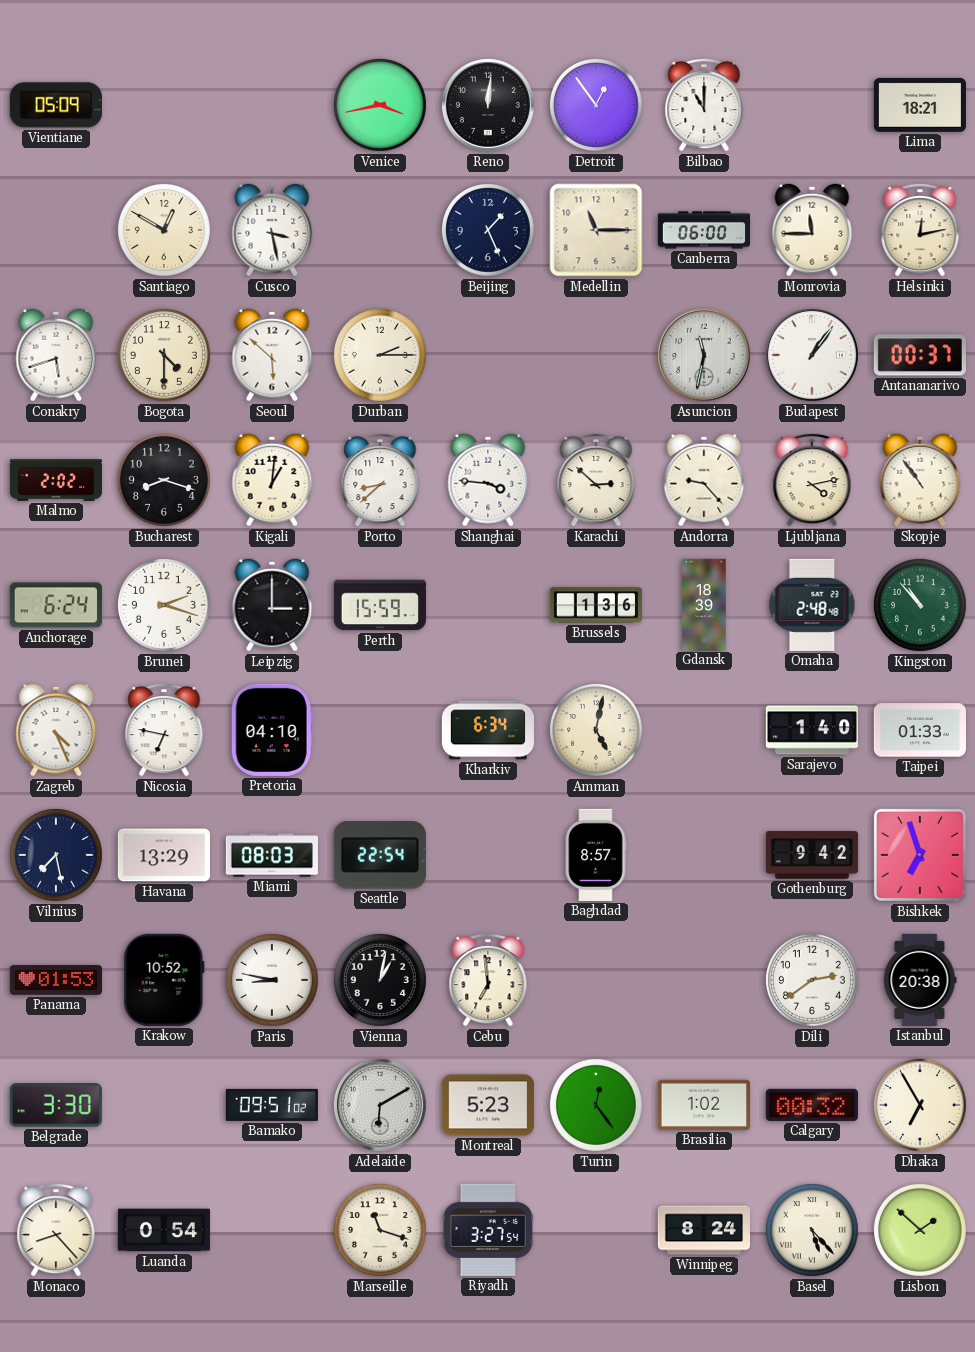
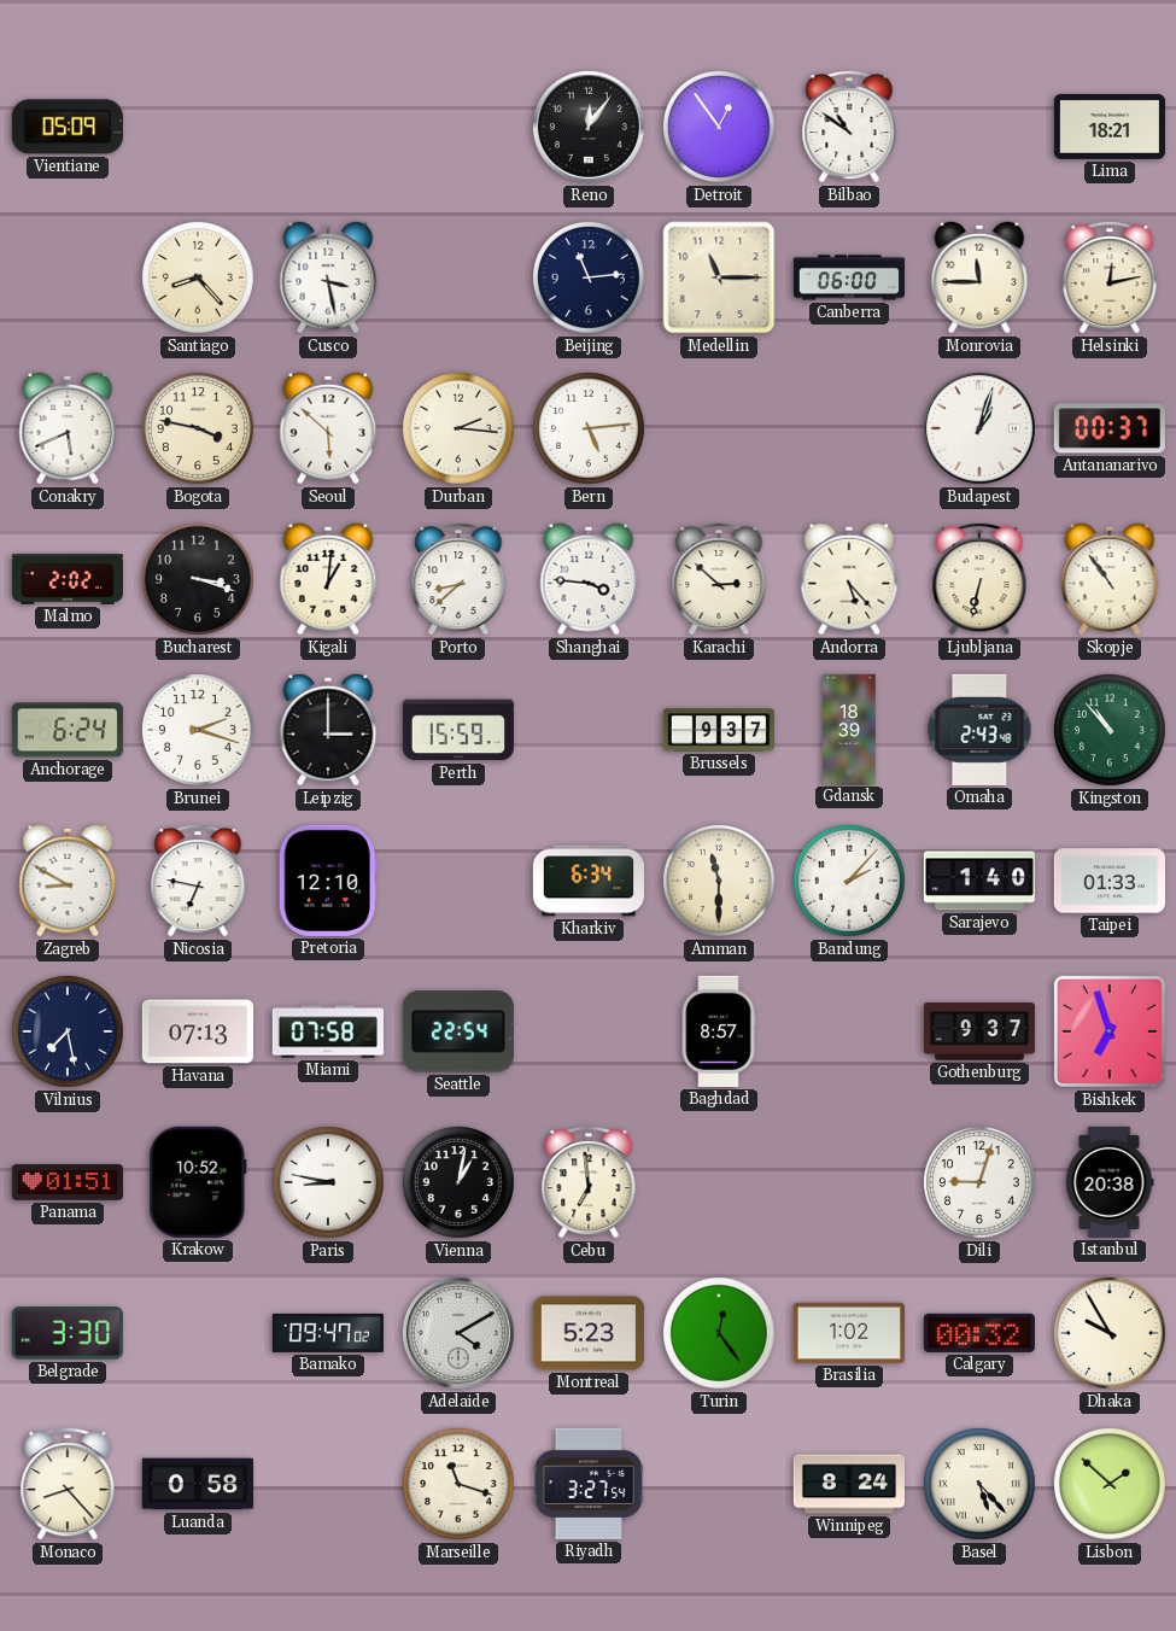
Venice: 3:43 -> none
Reno: 12:01 -> 12:06
Bilbao: 11:00 -> 10:51
Santiago: 12:50 -> 8:23
Beijing: 1:26 -> 11:14
Conakry: 5:42 -> 5:41
Bogota: 4:30 -> 3:47
Durban: 2:15 -> 2:16
Bern: none -> 5:14
Asuncion: 11:32 -> none
Budapest: 1:06 -> 1:03
Bucharest: 8:18 -> 3:18
Andorra: 9:23 -> 5:23
Ljubljana: 4:13 -> 6:32
Brussels: 1:36 -> 9:37
Omaha: 2:48 -> 2:43
Zagreb: 4:26 -> 8:50
Pretoria: 04:10 -> 12:10
Amman: 5:02 -> 11:30
Bandung: none -> 2:07
Havana: 13:29 -> 07:13
Miami: 08:03 -> 07:58
Gothenburg: 9:42 -> 9:37
Panama: 01:53 -> 01:51
Dili: 2:39 -> 9:03
Bamako: 09:51 -> 09:47
Adelaide: 6:10 -> 4:10
Dhaka: 6:55 -> 9:55
Luanda: 0:54 -> 0:58
